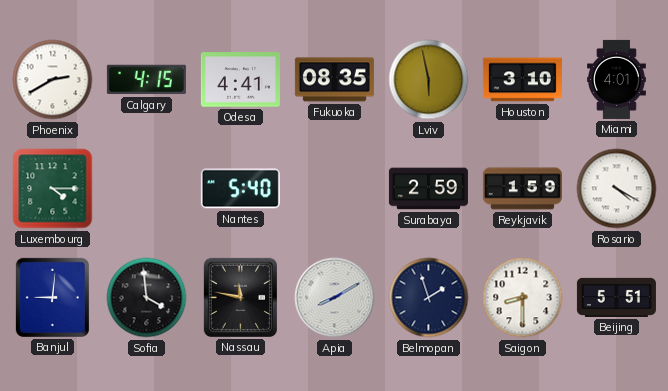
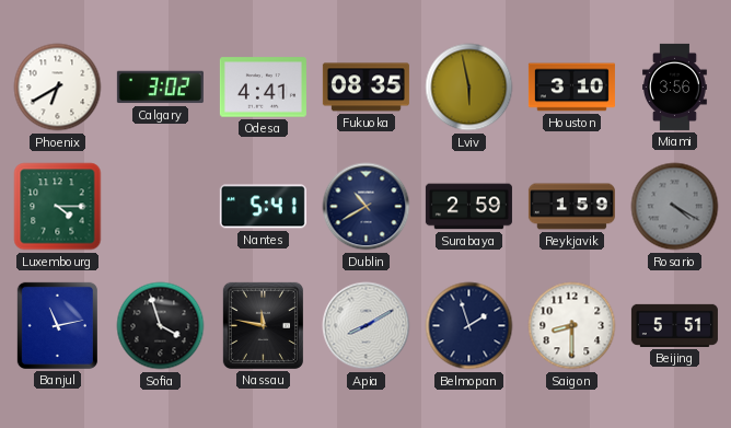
Phoenix: 2:40 -> 6:40
Calgary: 4:15 -> 3:02
Miami: 4:01 -> 3:56
Nantes: 5:40 -> 5:41
Dublin: none -> 10:40
Rosario dial: white -> grey
Banjul: 9:01 -> 11:13
Sofia: 3:59 -> 3:57
